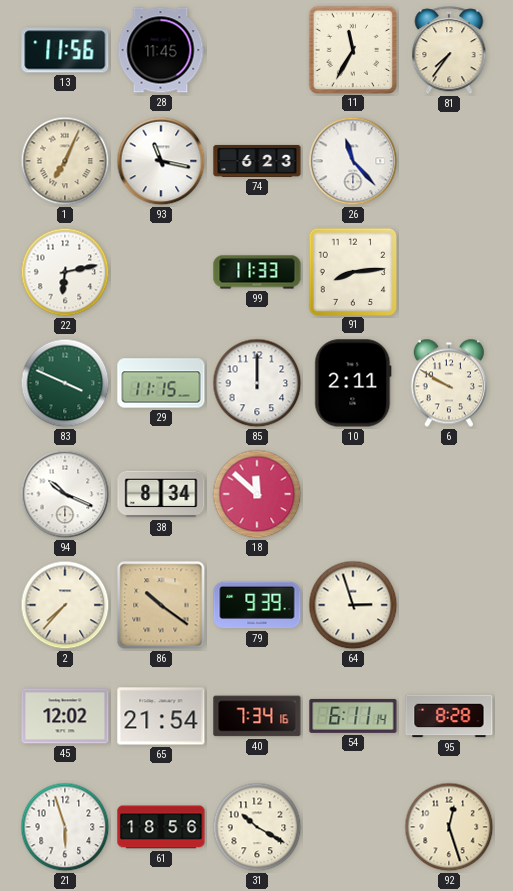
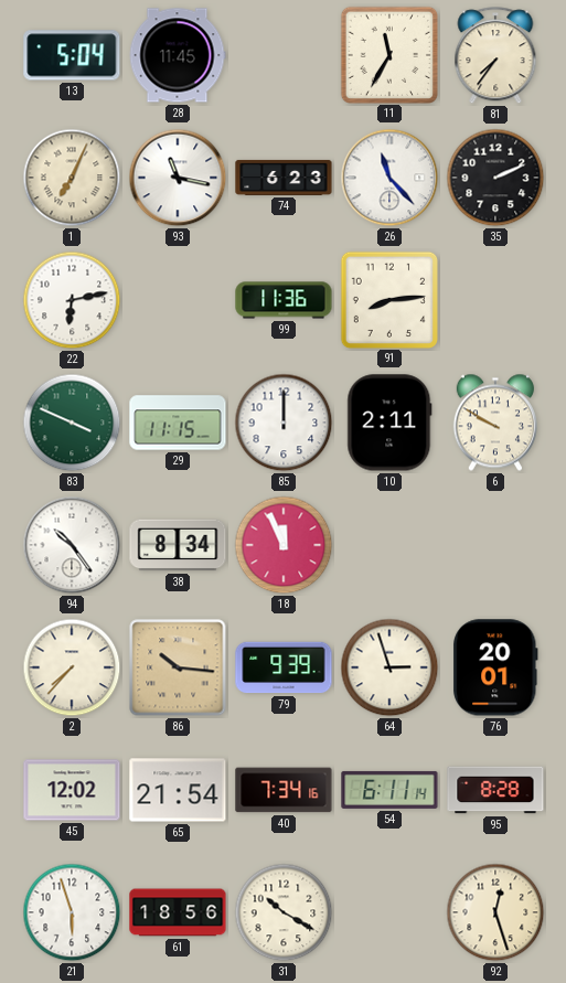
13: 11:56 -> 5:04
35: none -> 2:11
99: 11:33 -> 11:36
94: 10:19 -> 10:24
18: 11:52 -> 11:56
86: 10:21 -> 10:16
76: none -> 20:01
